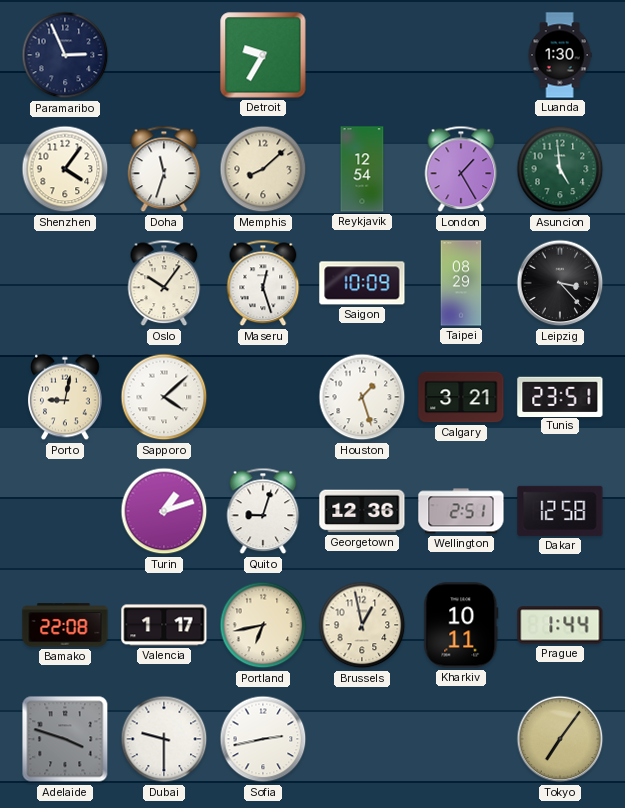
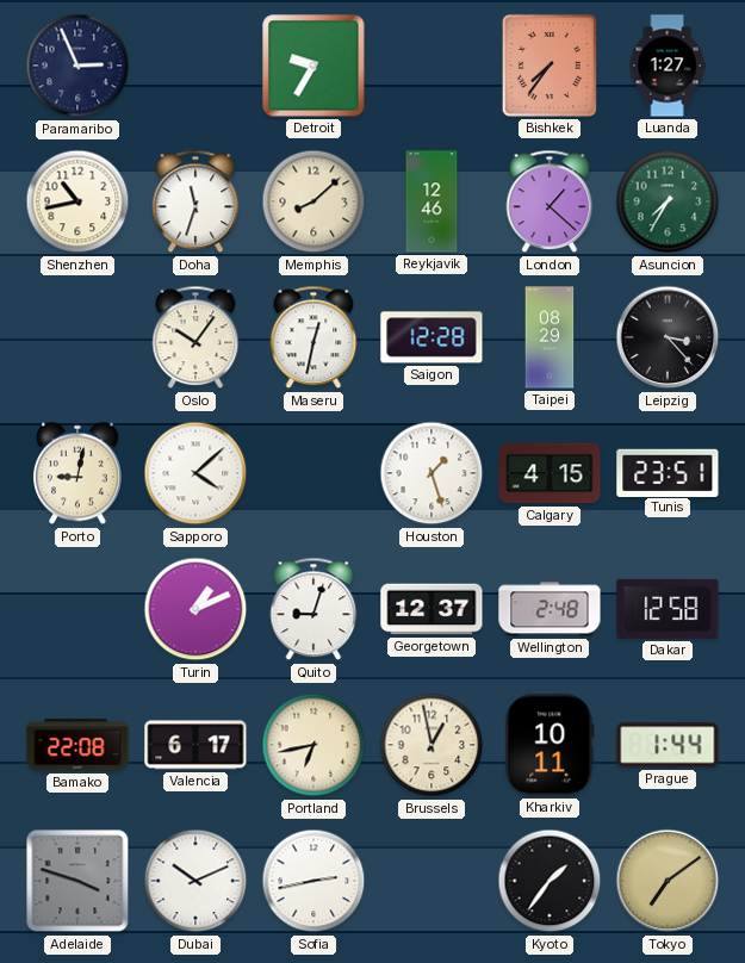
Bishkek: none -> 7:36
Luanda: 1:30 -> 1:27
Shenzhen: 4:06 -> 10:43
Reykjavik: 12:54 -> 12:46
London: 1:25 -> 1:22
Asuncion: 4:59 -> 7:35
Maseru: 12:27 -> 12:32
Saigon: 10:09 -> 12:28
Calgary: 3:21 -> 4:15
Turin: 1:12 -> 1:11
Georgetown: 12:36 -> 12:37
Wellington: 2:51 -> 2:48
Valencia: 1:17 -> 6:17
Dubai: 9:30 -> 10:11
Kyoto: none -> 1:36
Tokyo: 7:06 -> 7:09
